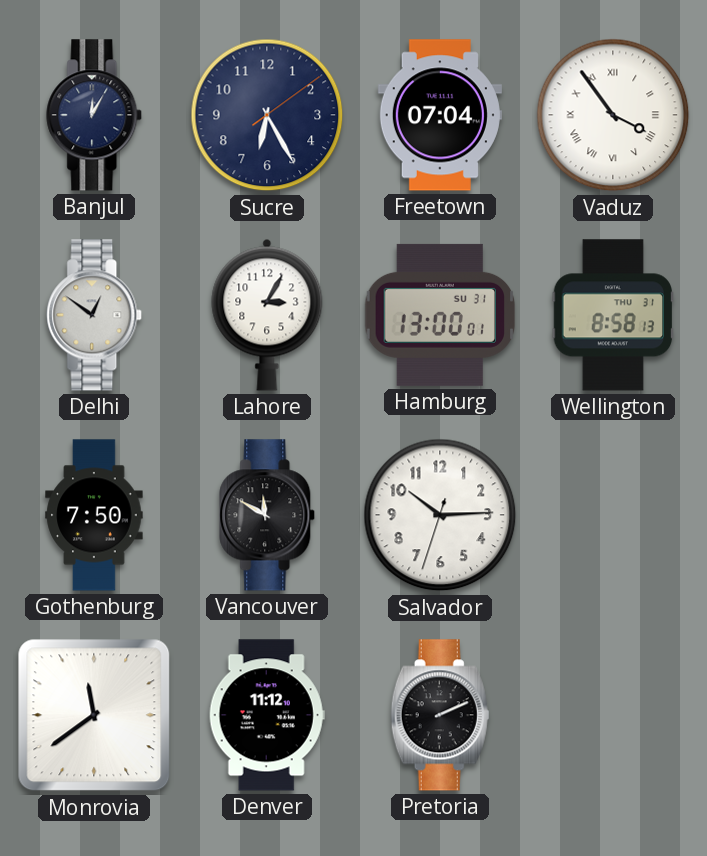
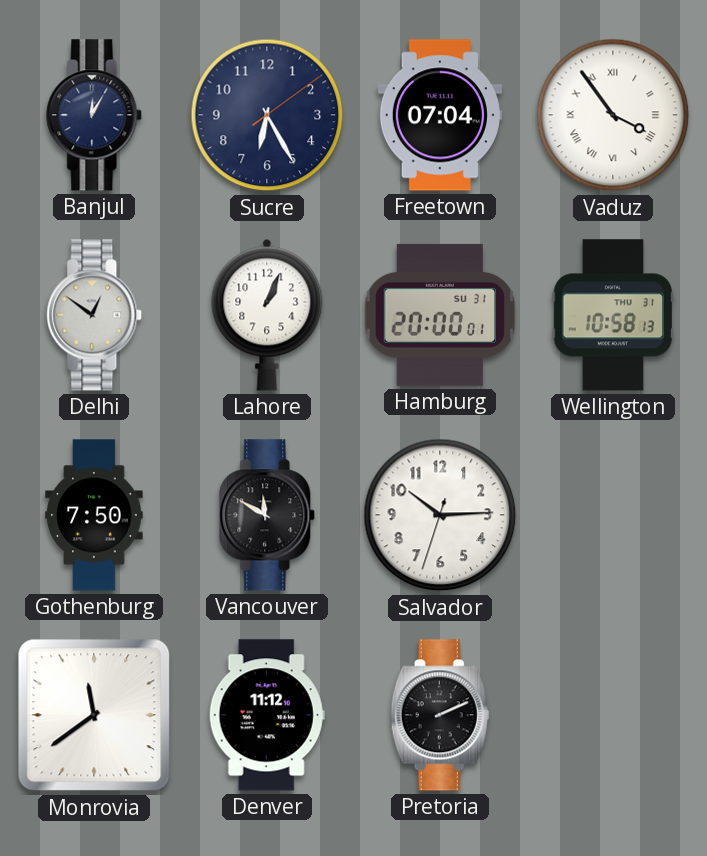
Lahore: 3:05 -> 1:04
Hamburg: 13:00 -> 20:00
Wellington: 8:58 -> 10:58
